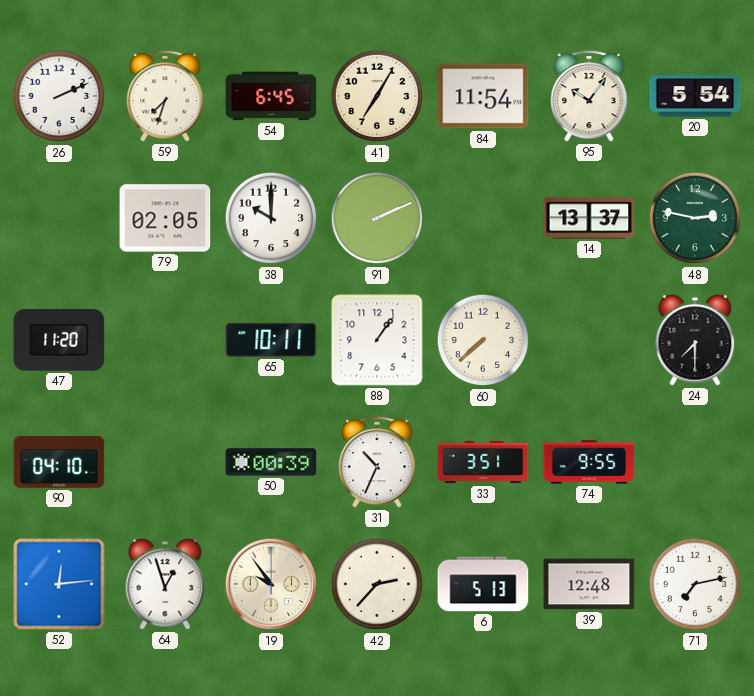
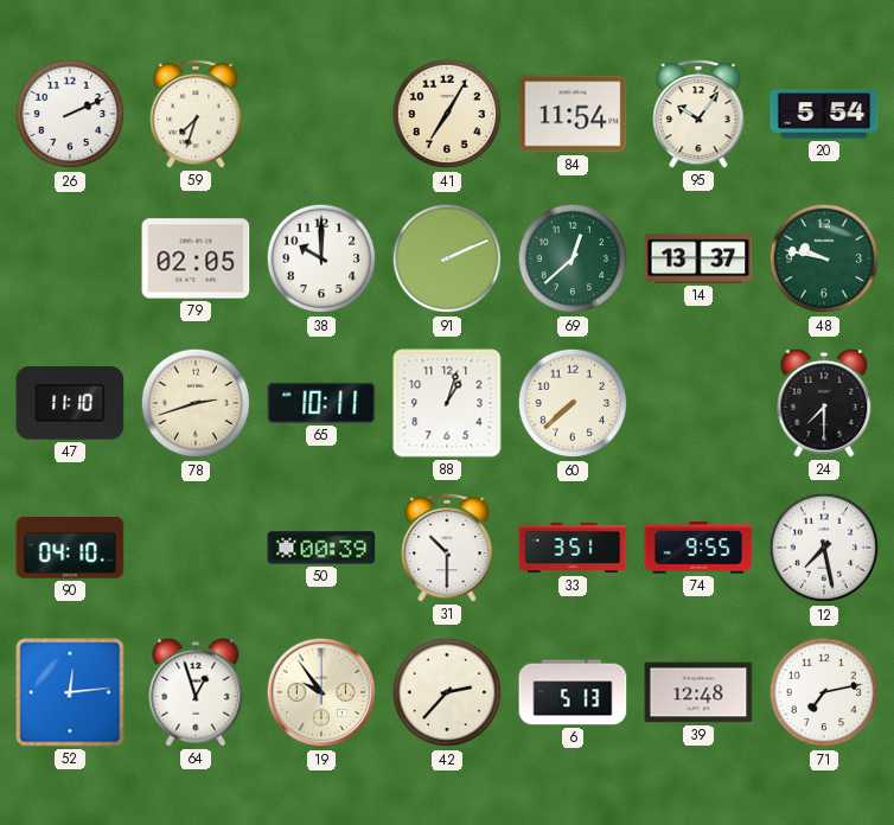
54: 6:45 -> none
69: none -> 12:38
48: 2:47 -> 9:47
47: 11:20 -> 11:10
78: none -> 2:42
88: 1:06 -> 1:03
31: 10:34 -> 10:30
12: none -> 7:28
